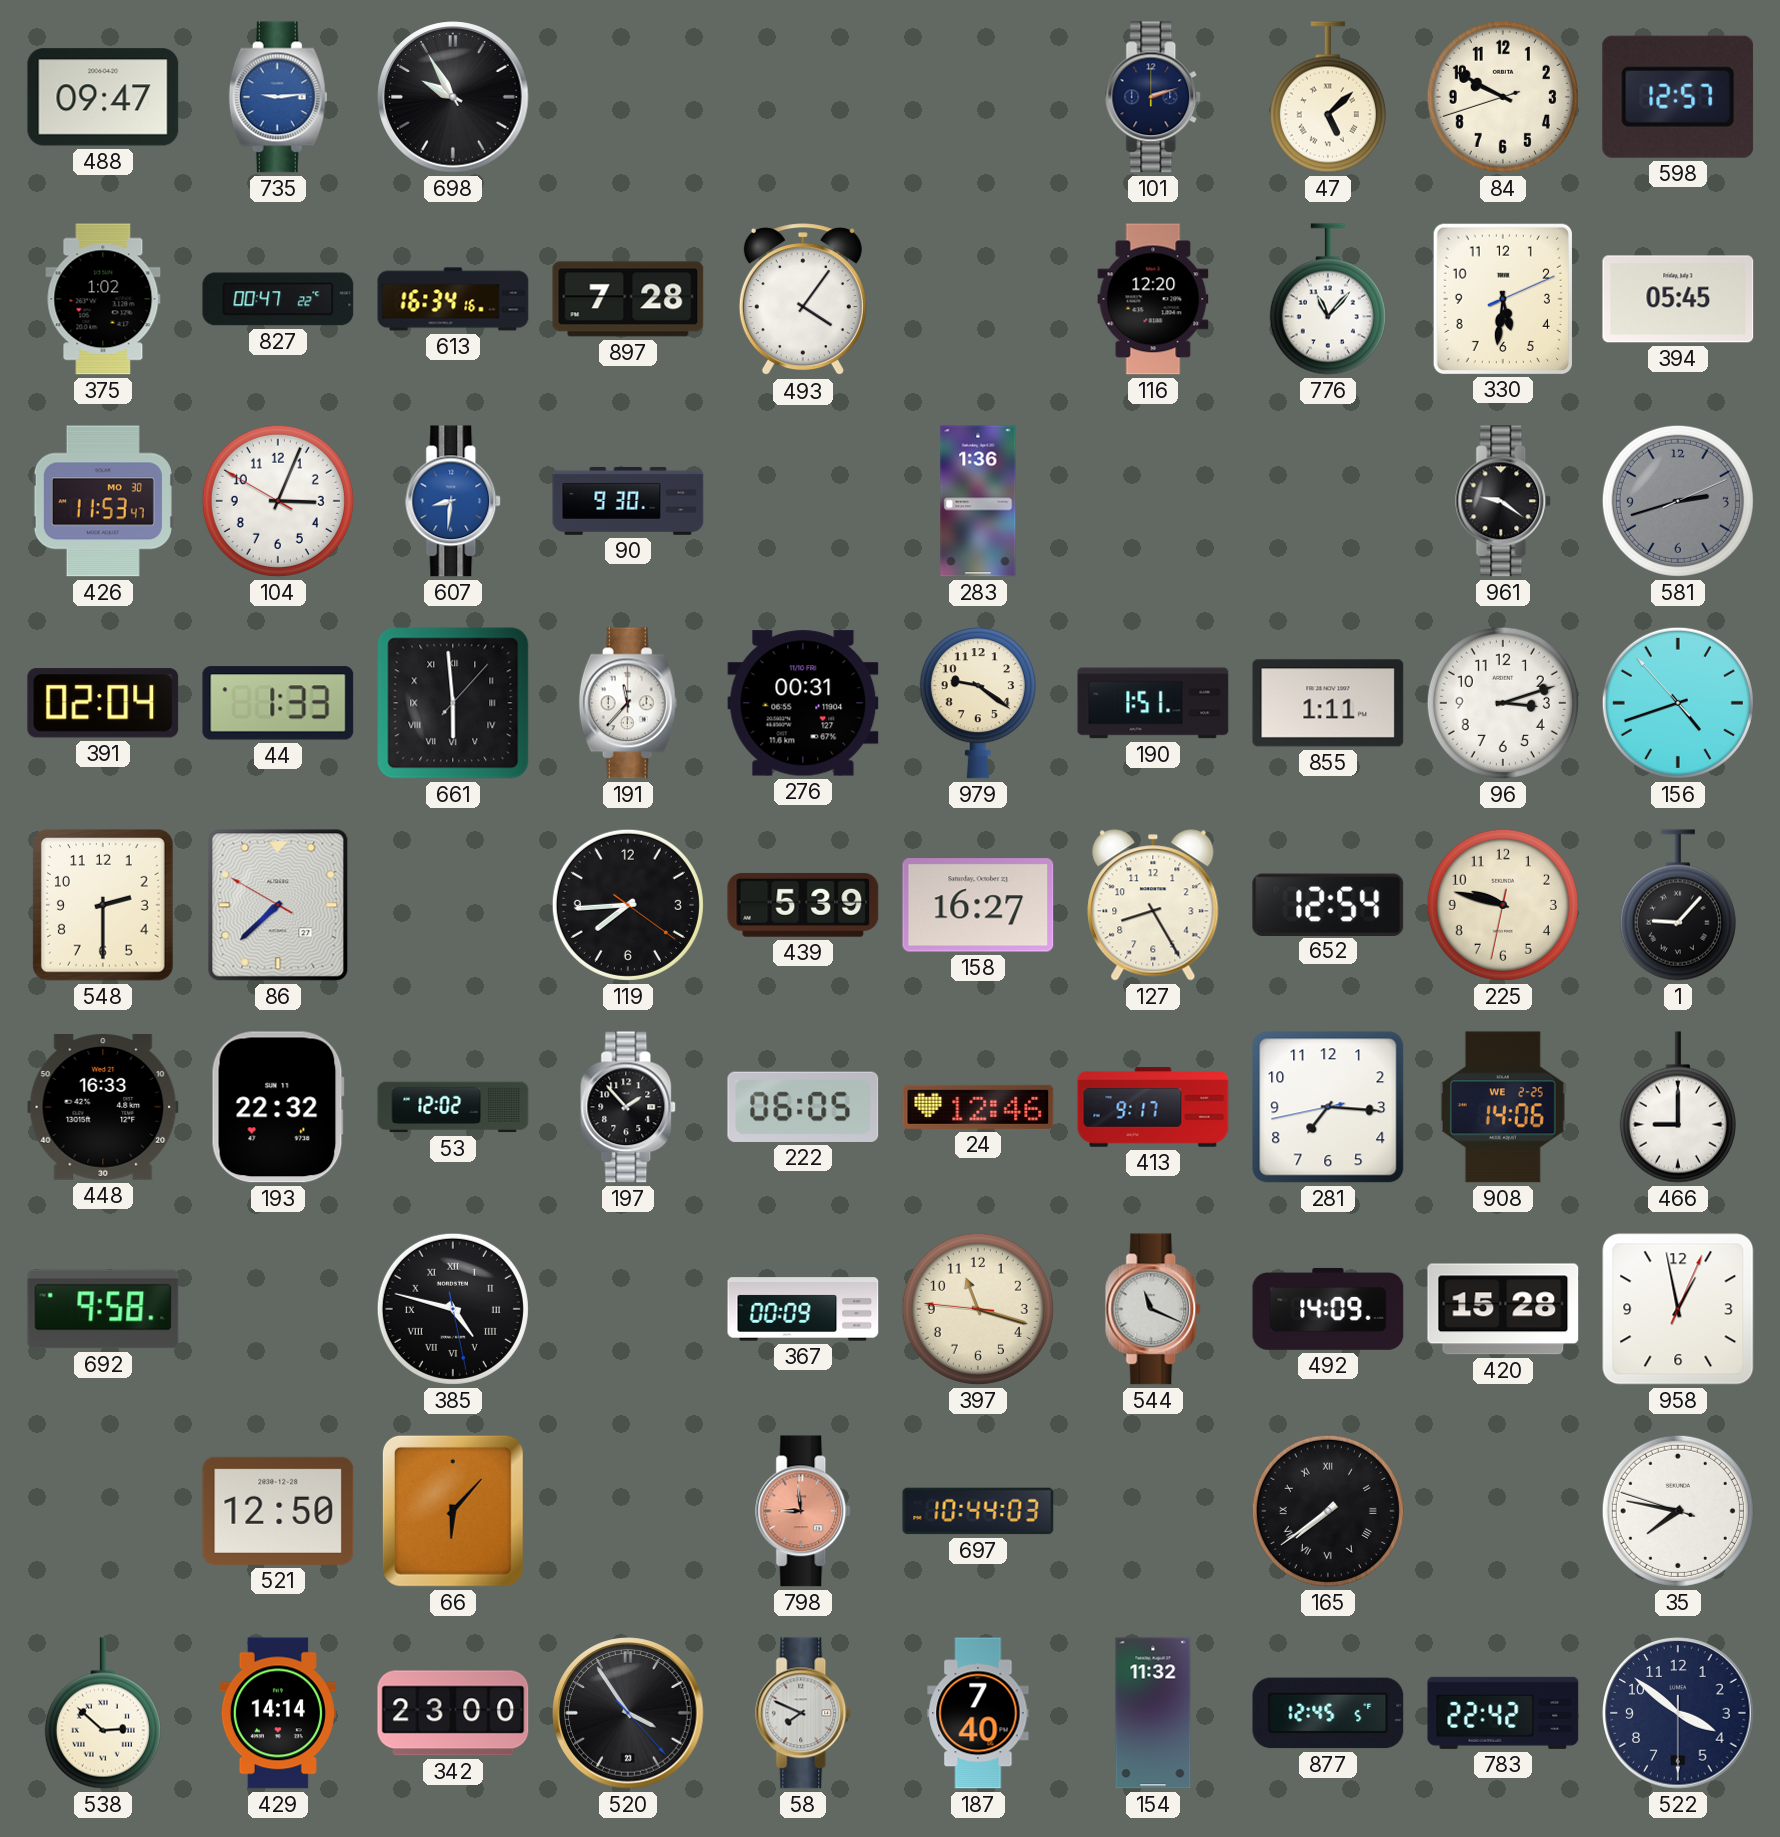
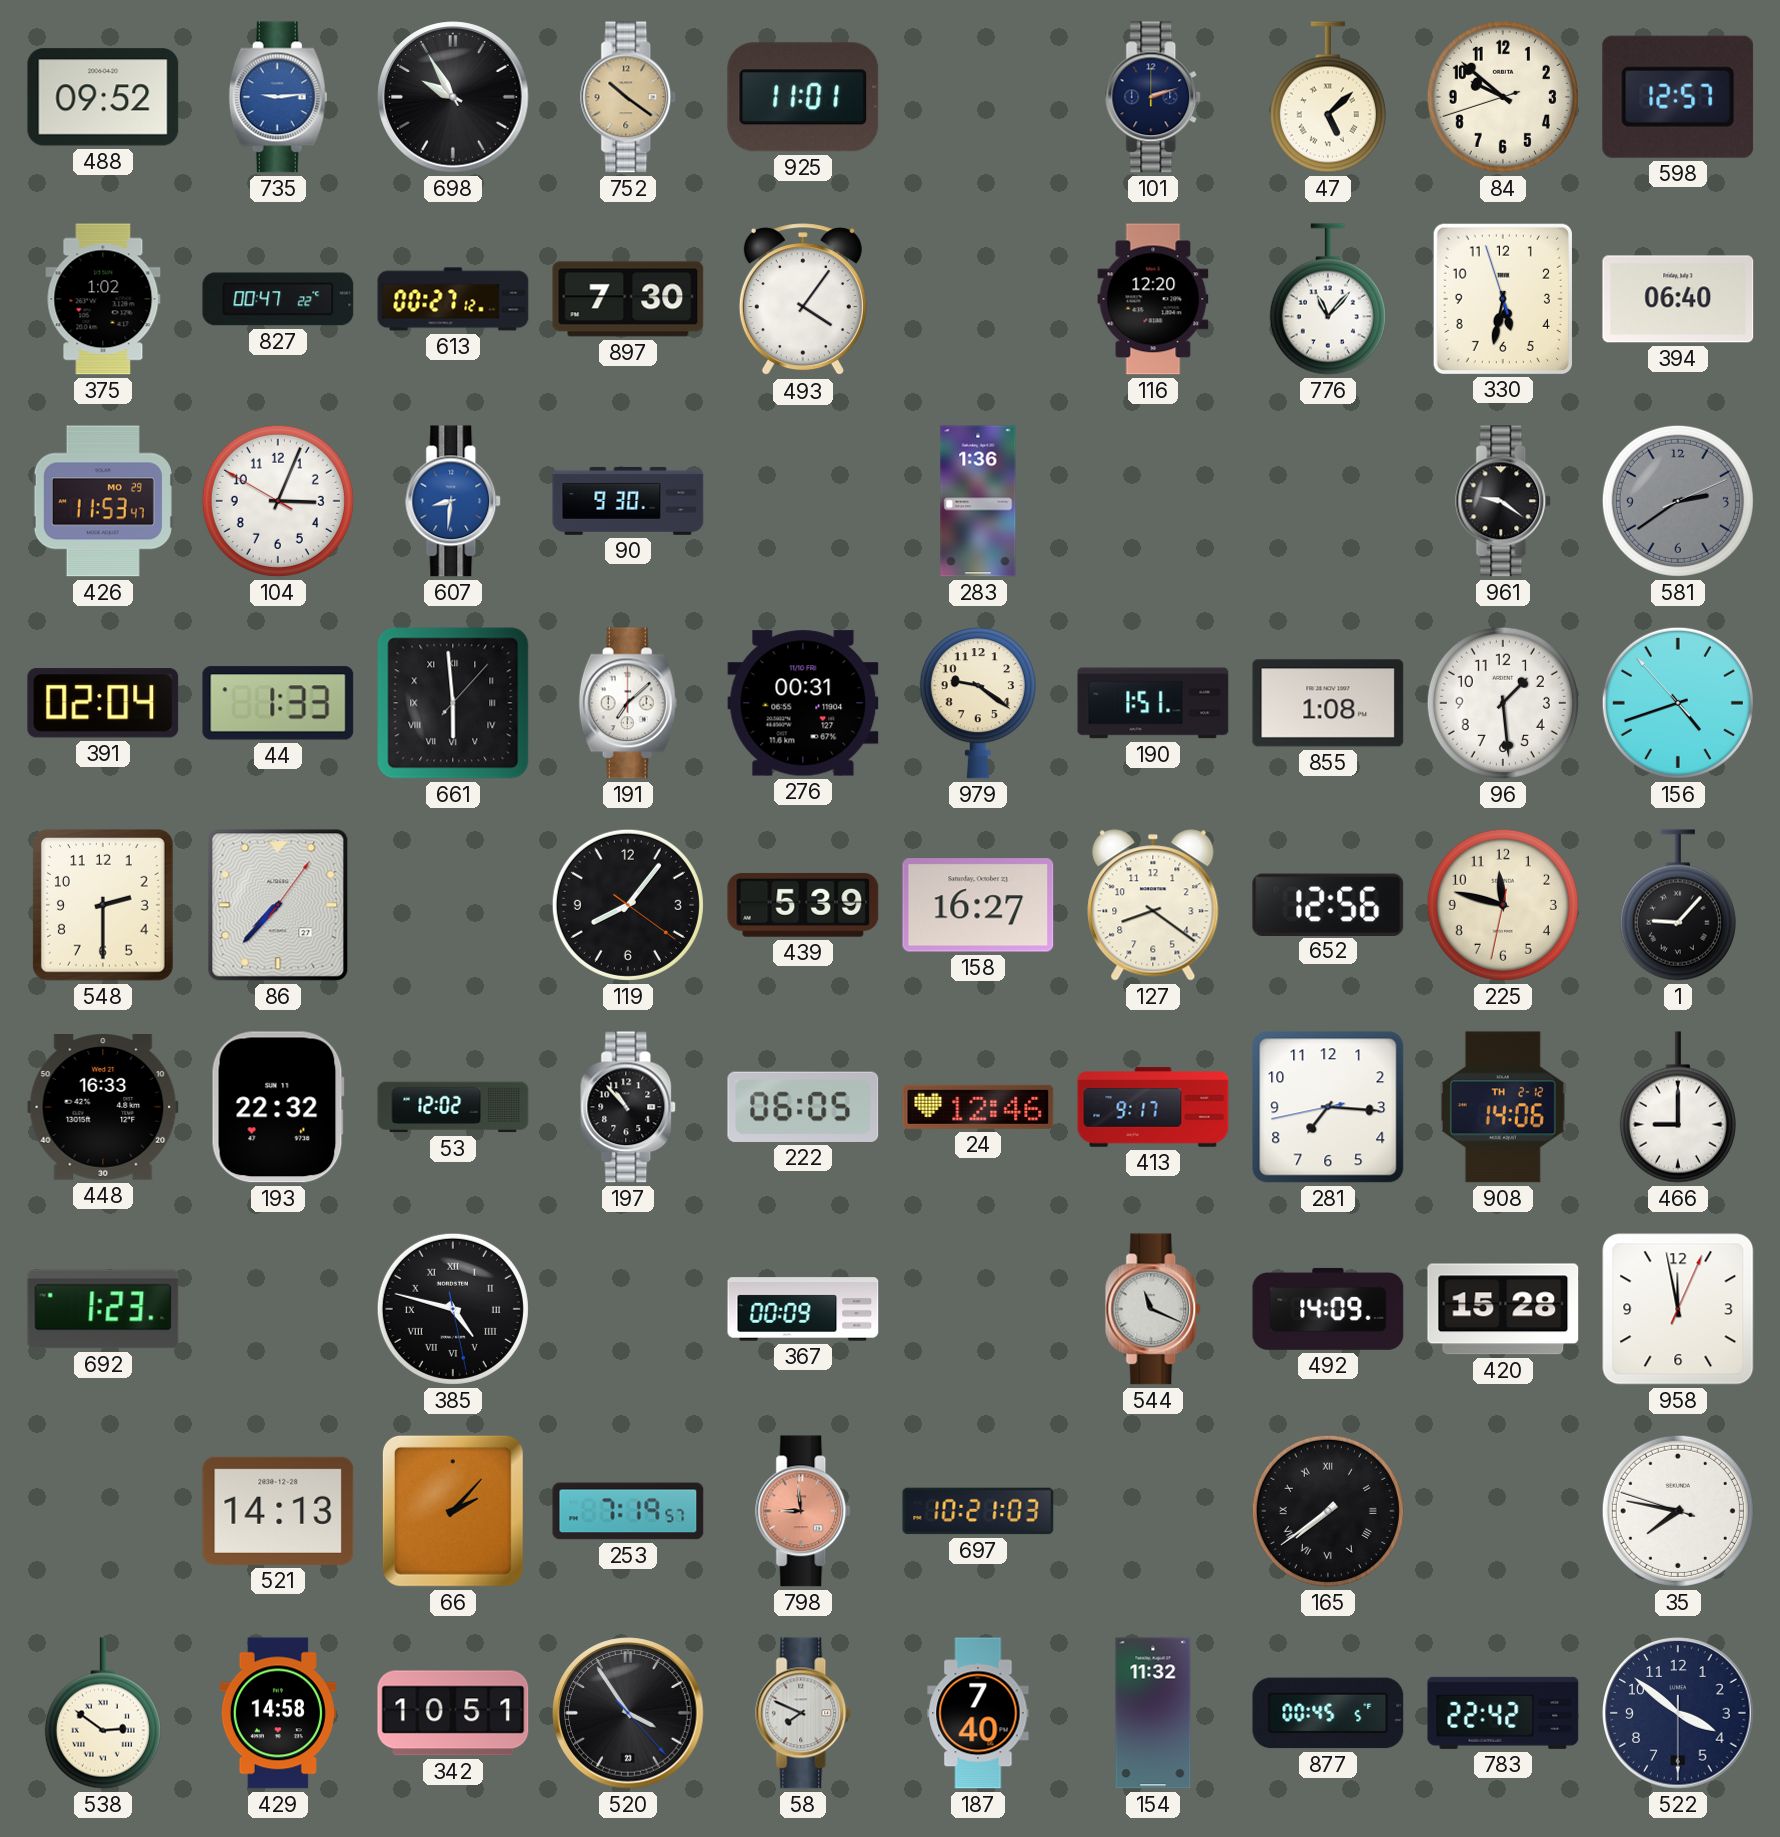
488: 09:47 -> 09:52
752: none -> 10:21
925: none -> 11:01
84: 9:49 -> 9:51
613: 16:34 -> 00:27
897: 7:28 -> 7:30
330: 5:31:11 -> 5:31:57
394: 05:45 -> 06:40
426 date: MO 30 -> MO 29
581: 2:42 -> 2:39
191: 11:37 -> 7:08
855: 1:11 -> 1:08
96: 3:12 -> 1:29
86: 7:37:50 -> 7:37:06
119: 7:44 -> 8:06
127: 8:25 -> 8:21
652: 12:54 -> 12:56
225: 9:47 -> 11:47
197: 1:53 -> 10:53
908 date: WE 2-25 -> TH 2-12
692: 9:58 -> 1:23
397: 11:17 -> none
958: 12:58 -> 11:58
521: 12:50 -> 14:13
66: 6:07 -> 2:07
253: none -> 7:19
697: 10:44 -> 10:21
538: 2:52 -> 2:51
429: 14:14 -> 14:58
342: 23:00 -> 10:51
877: 12:45 -> 00:45
